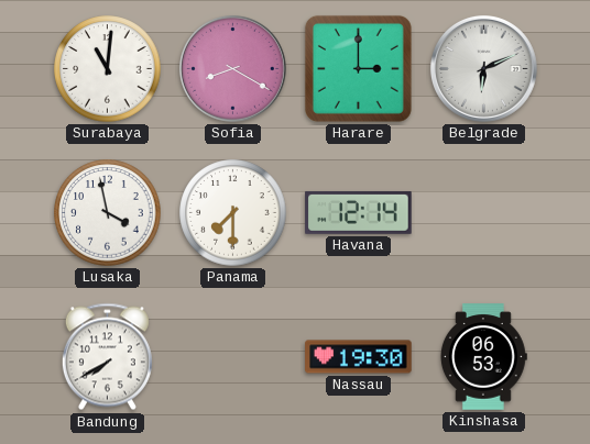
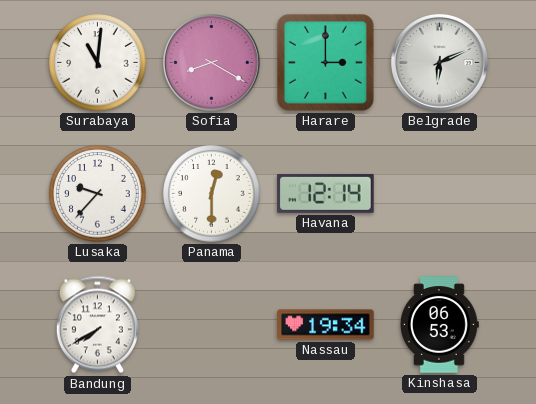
Lusaka: 3:58 -> 9:37
Panama: 7:30 -> 12:30
Nassau: 19:30 -> 19:34
